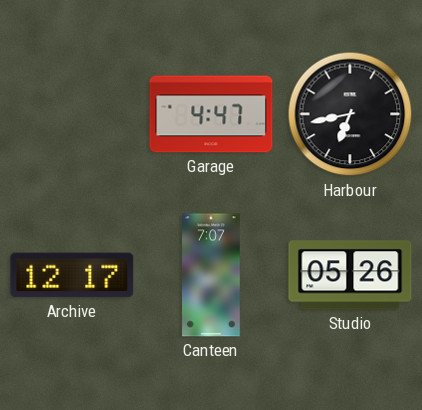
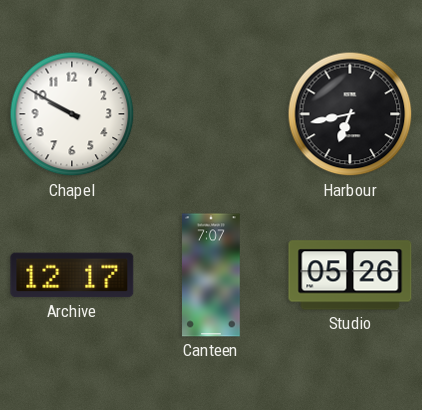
Chapel: none -> 9:50
Garage: 4:47 -> none
